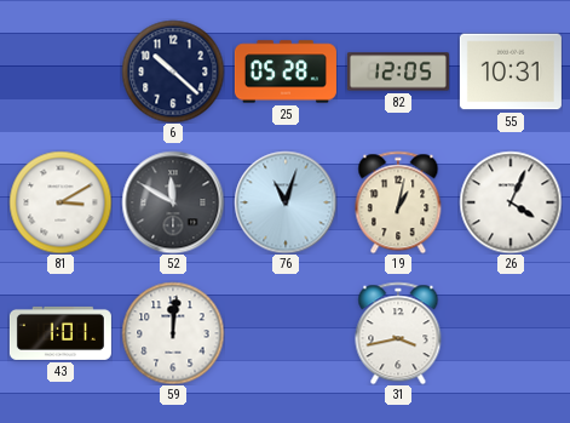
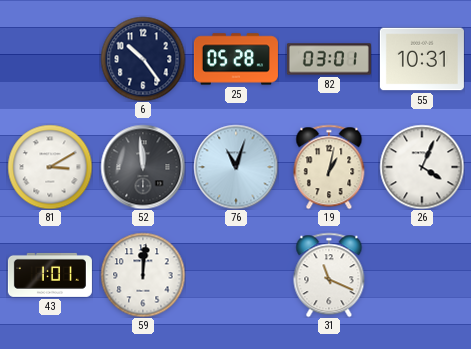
6: 10:22 -> 10:24
82: 12:05 -> 03:01
52: 11:50 -> 11:59
31: 3:43 -> 11:19
